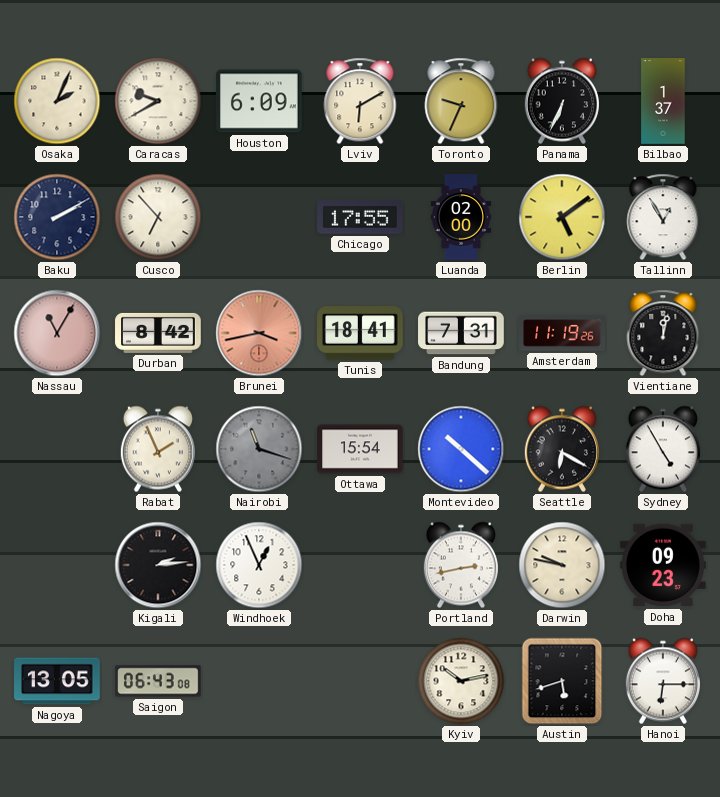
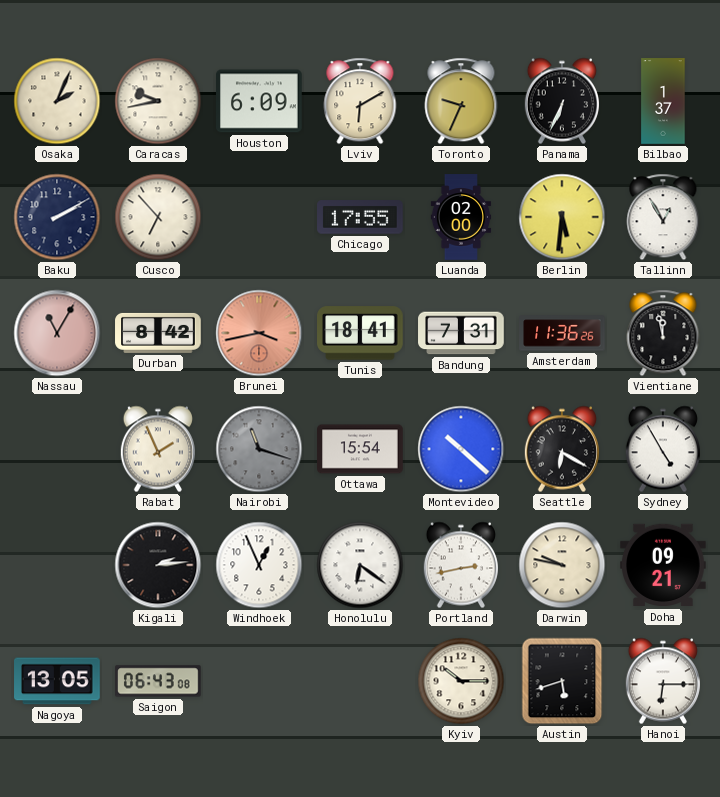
Caracas: 9:40 -> 9:43
Berlin: 5:09 -> 5:31
Amsterdam: 11:19 -> 11:36
Vientiane: 12:02 -> 11:58
Honolulu: none -> 6:21
Doha: 09:23 -> 09:21
Kyiv: 10:13 -> 10:15
